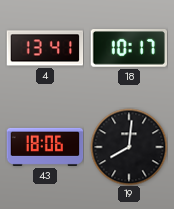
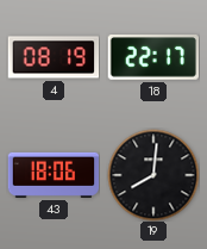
4: 13:41 -> 08:19
18: 10:17 -> 22:17
